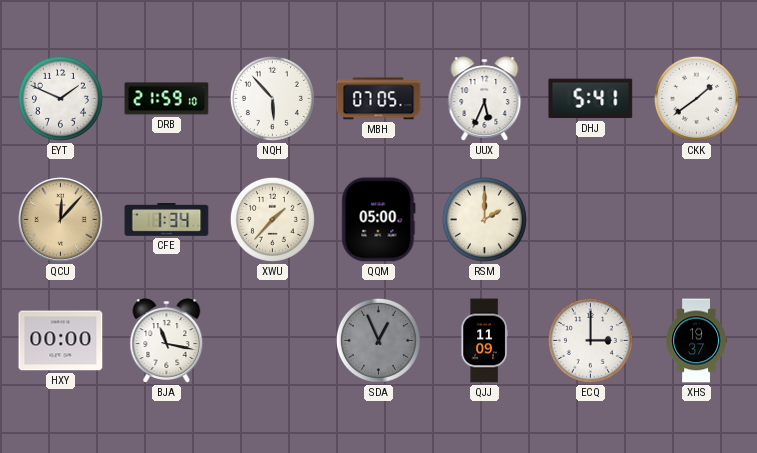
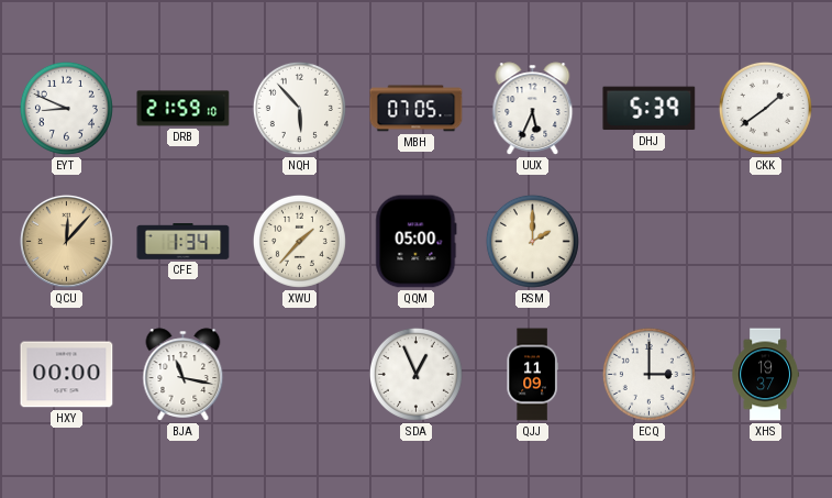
EYT: 1:49 -> 8:49
DHJ: 5:41 -> 5:39
SDA dial: grey -> white
